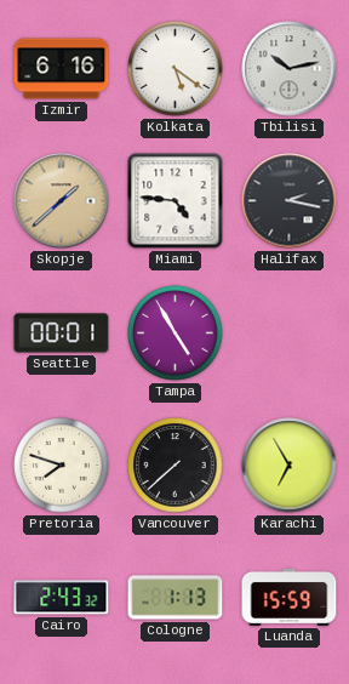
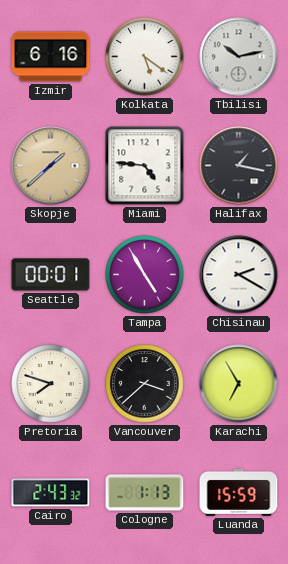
Halifax: 2:17 -> 1:17
Chisinau: none -> 2:20
Vancouver: 7:38 -> 3:38
